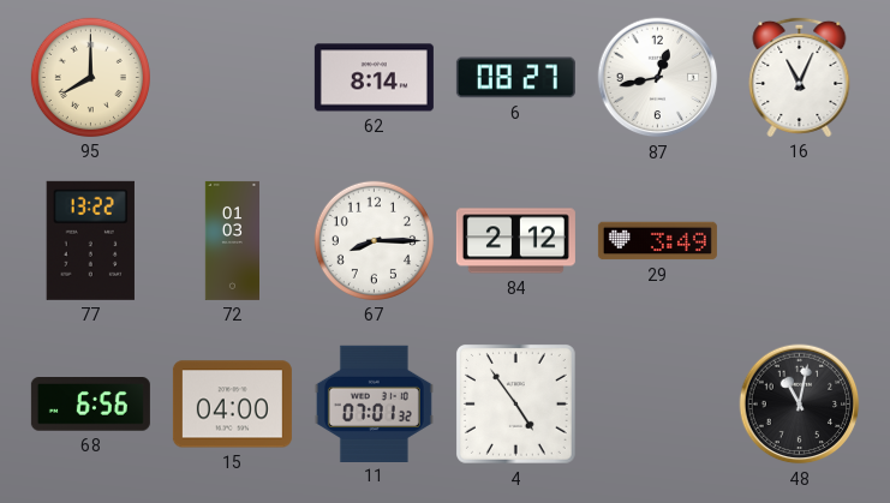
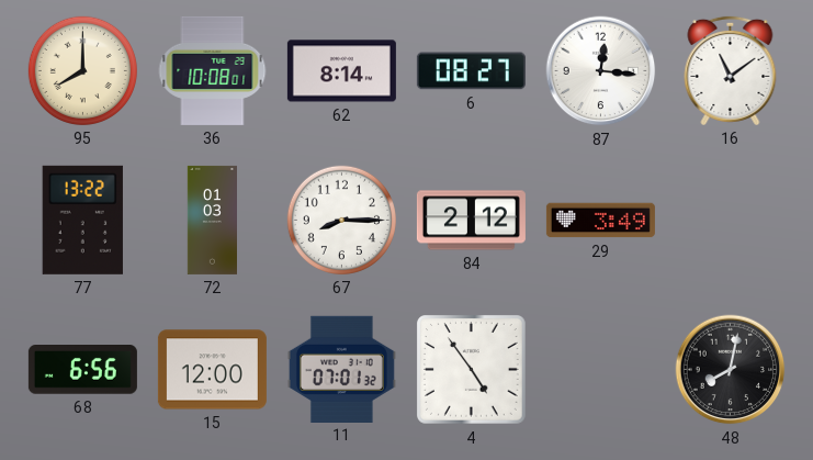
36: none -> 10:08
87: 12:43 -> 12:16
16: 11:04 -> 11:09
15: 04:00 -> 12:00
48: 11:02 -> 8:02
